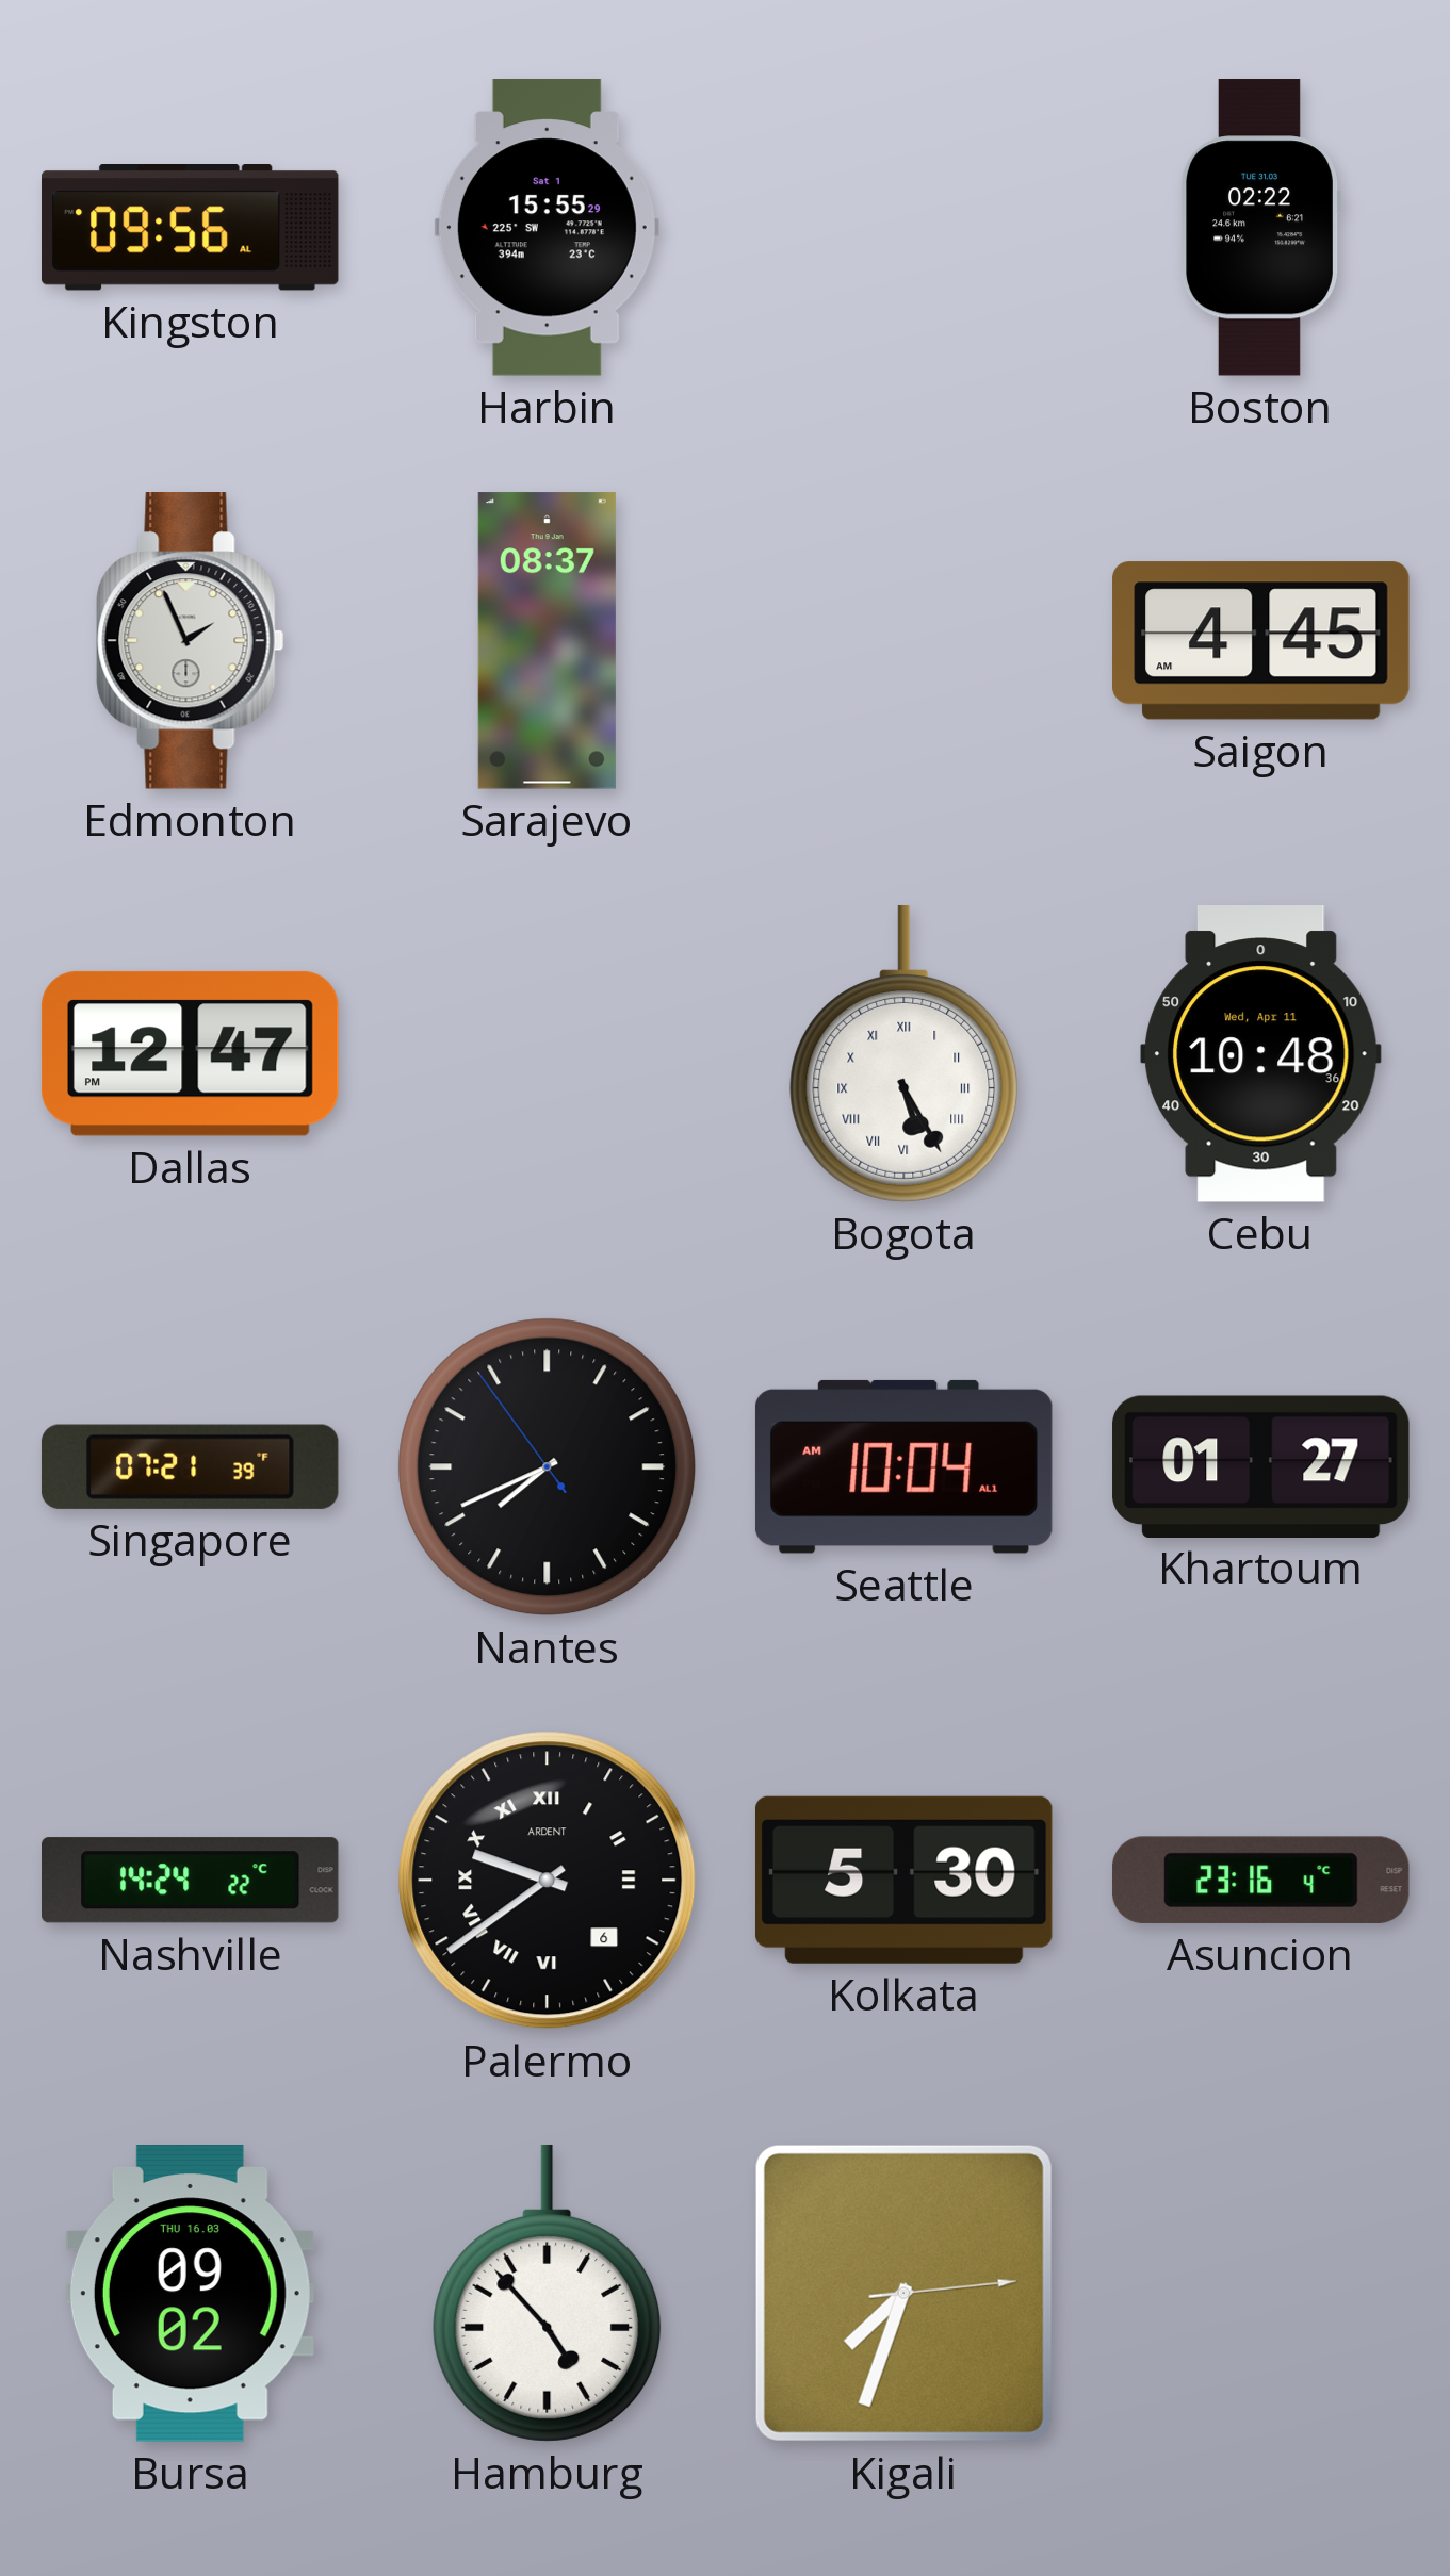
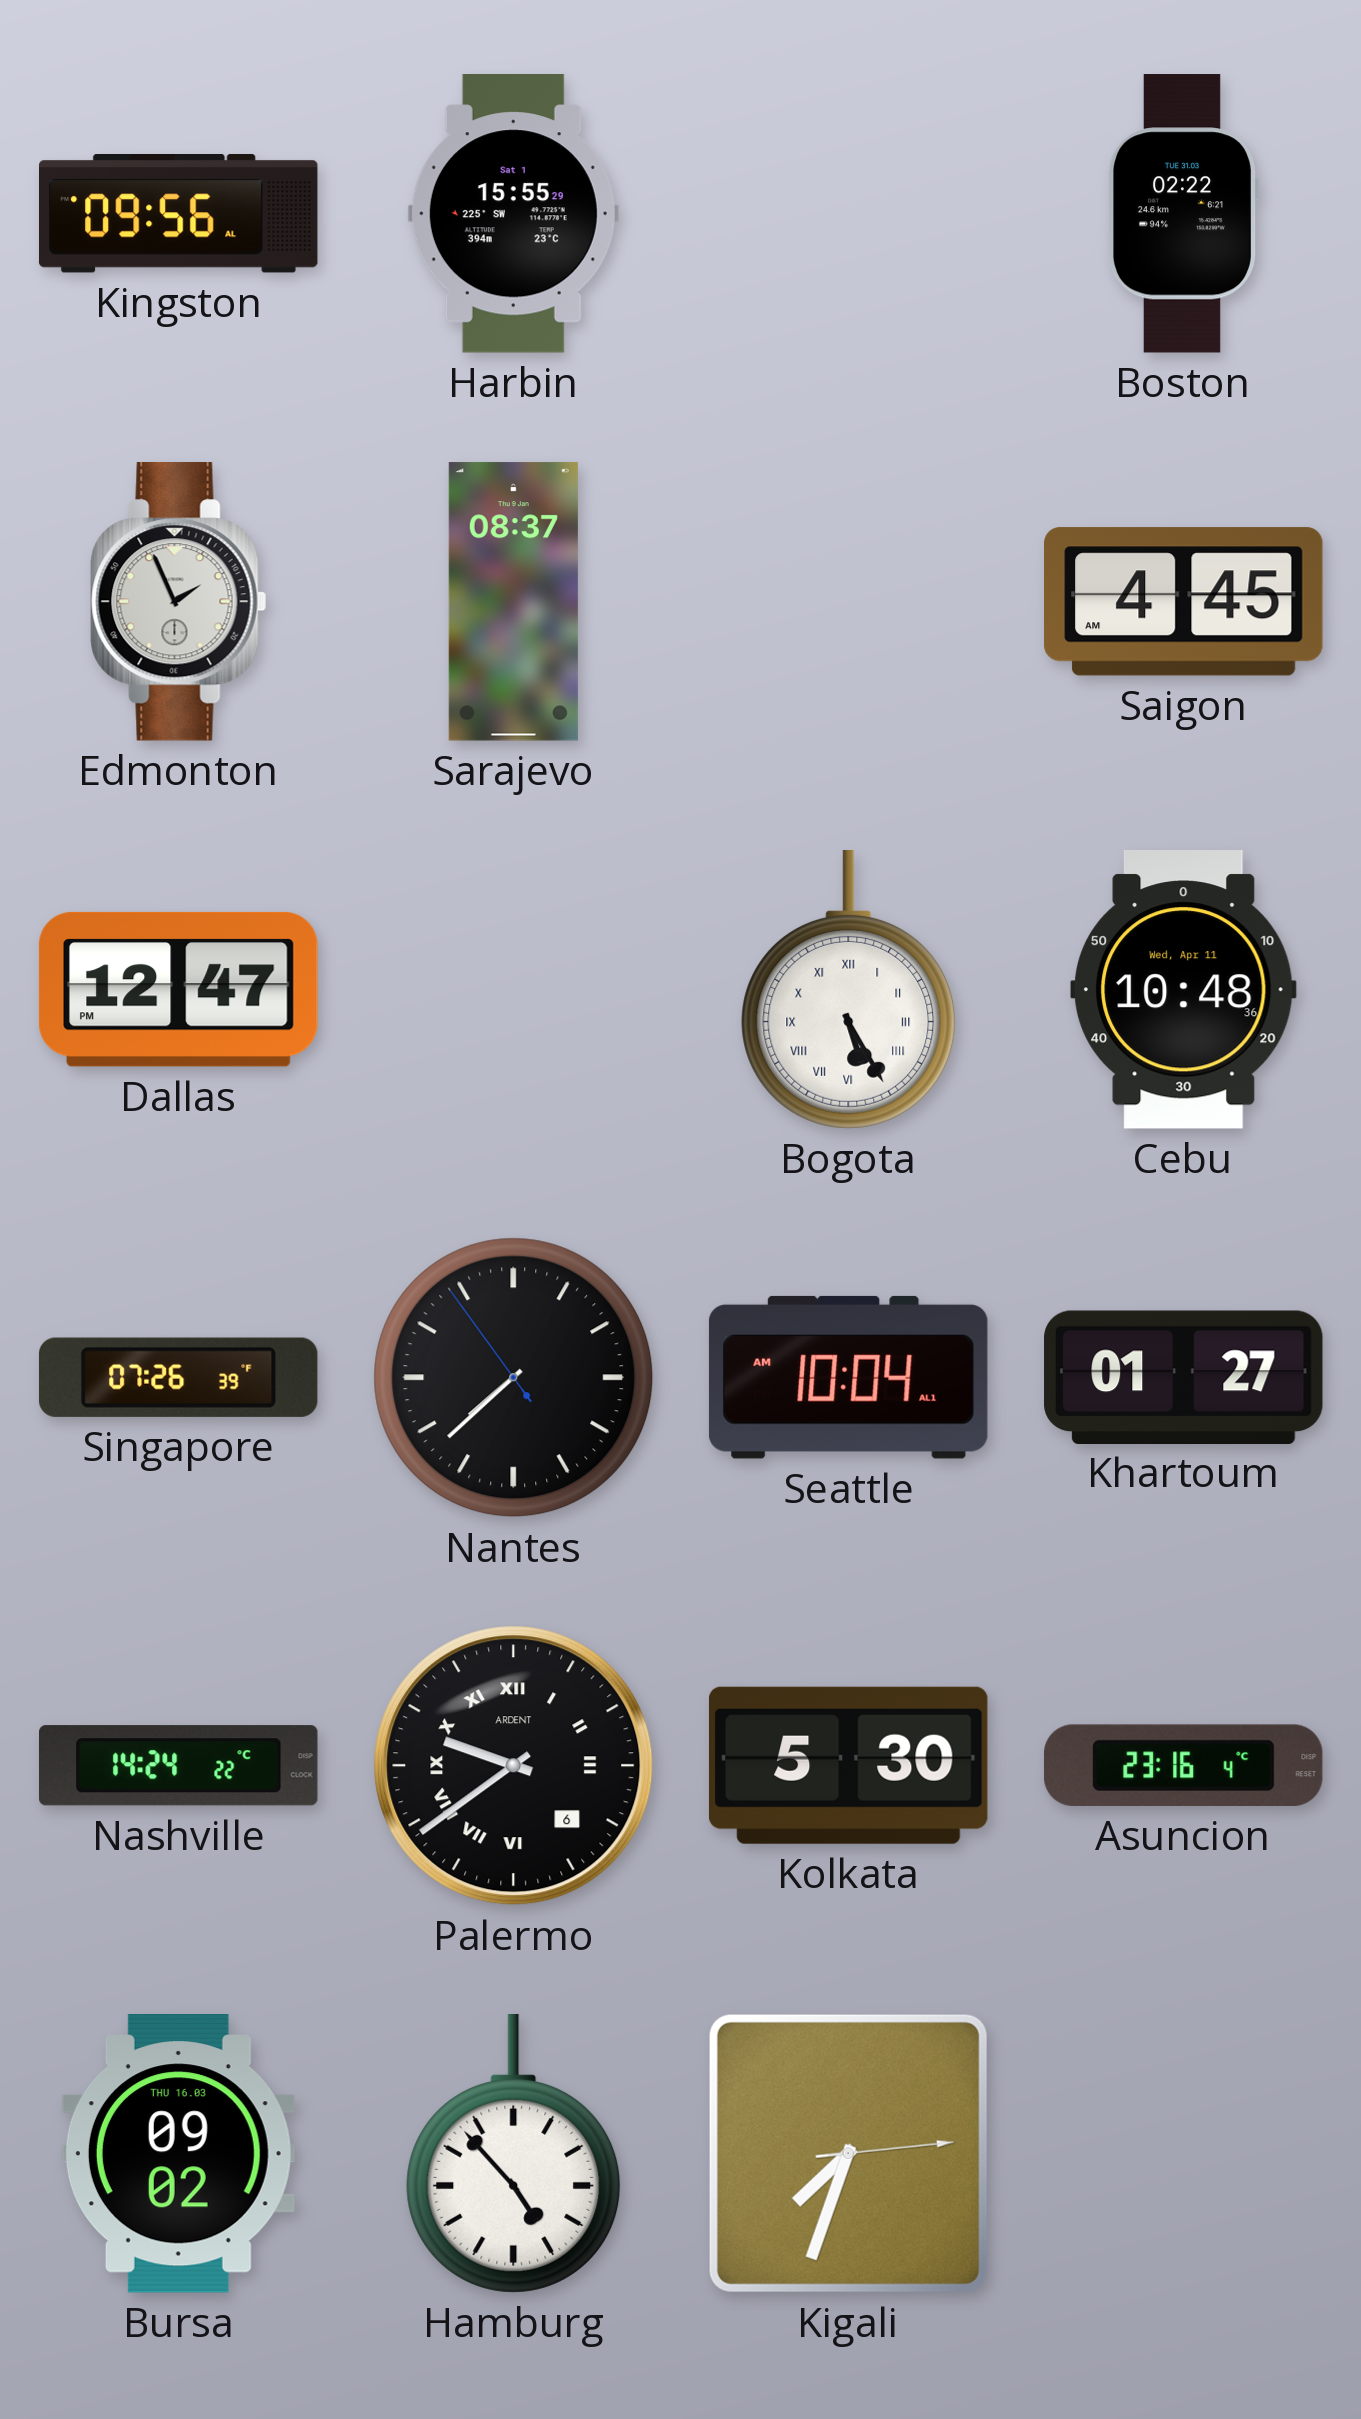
Singapore: 07:21 -> 07:26
Nantes: 7:40 -> 7:37
